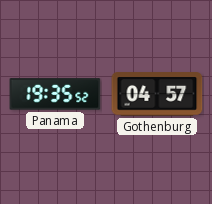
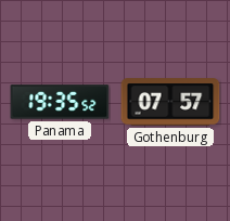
Gothenburg: 04:57 -> 07:57
